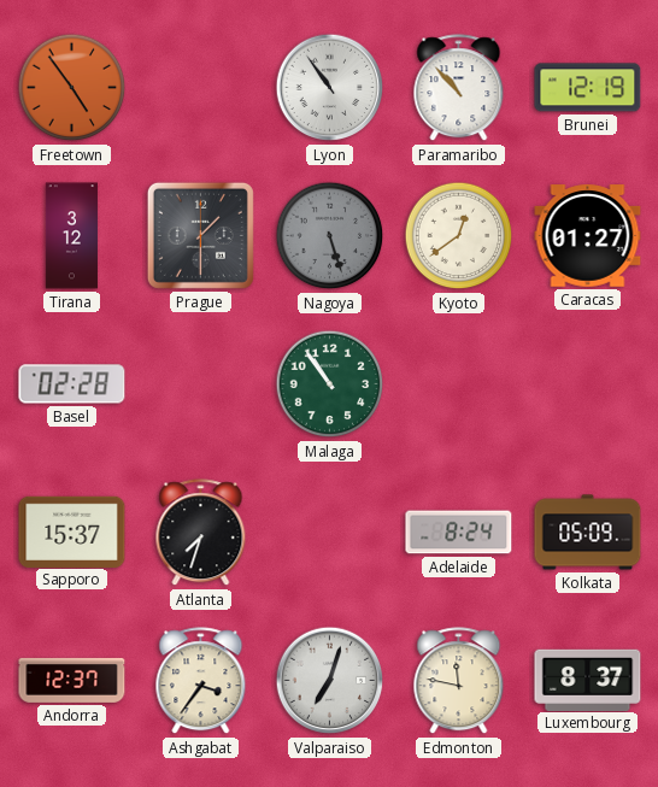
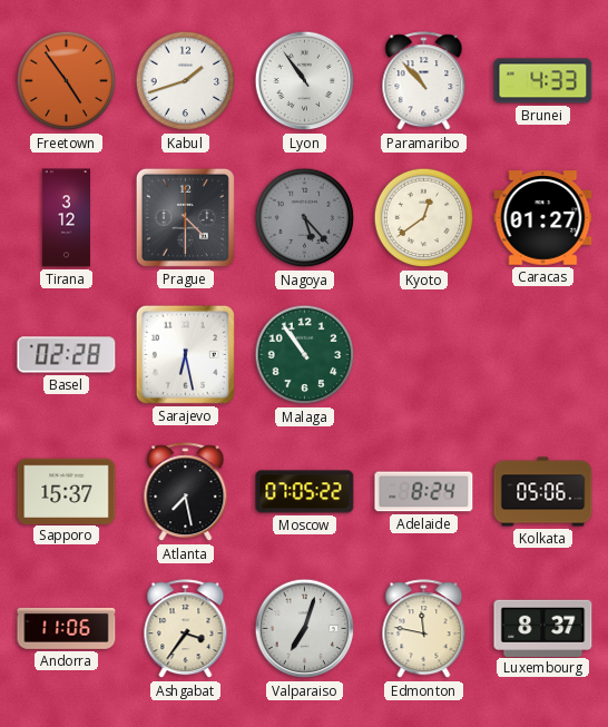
Kabul: none -> 1:42
Brunei: 12:19 -> 4:33
Prague: 1:30 -> 4:30
Nagoya: 5:27 -> 5:23
Sarajevo: none -> 6:28
Atlanta: 7:33 -> 7:28
Moscow: none -> 07:05
Kolkata: 05:09 -> 05:06
Andorra: 12:37 -> 11:06
